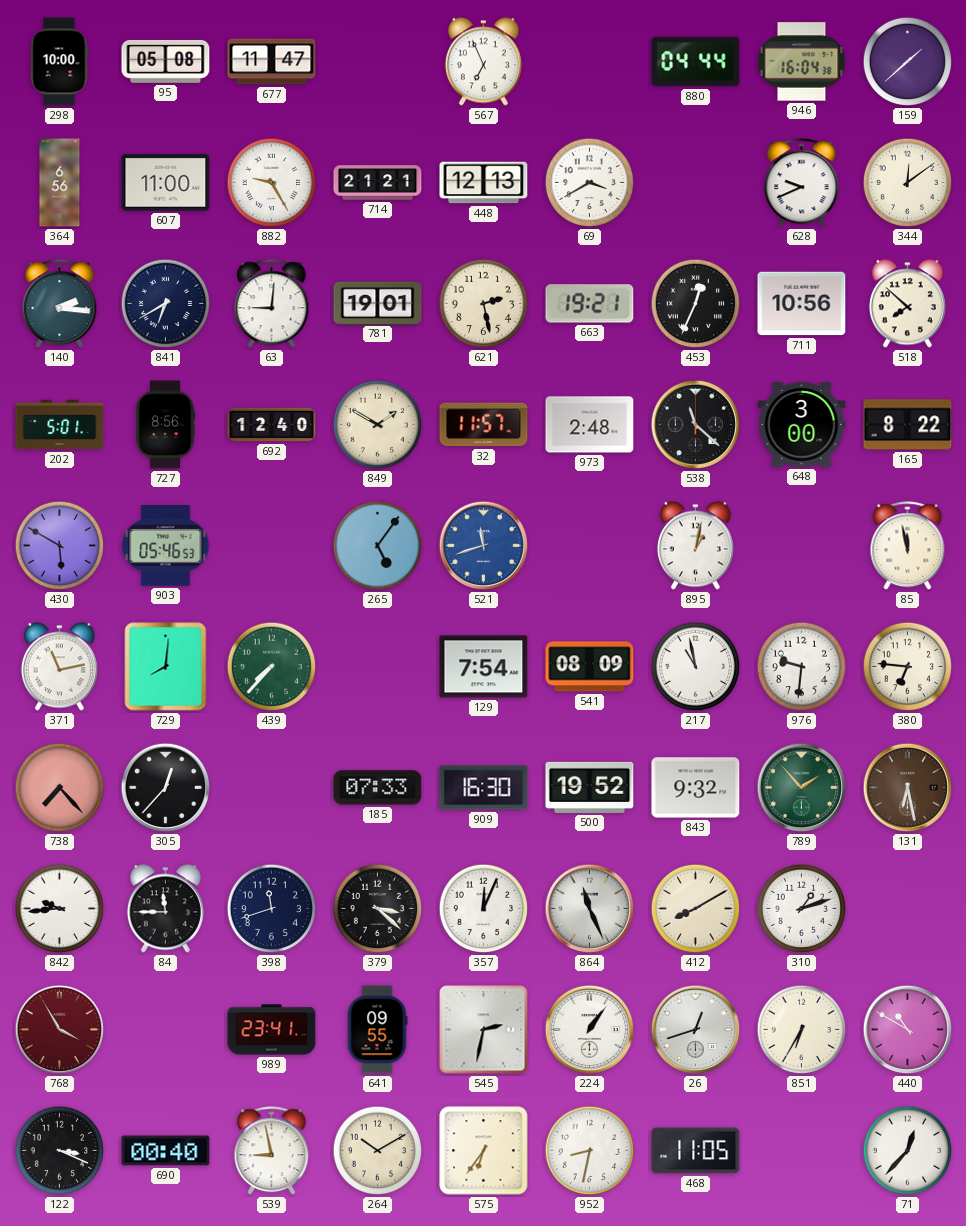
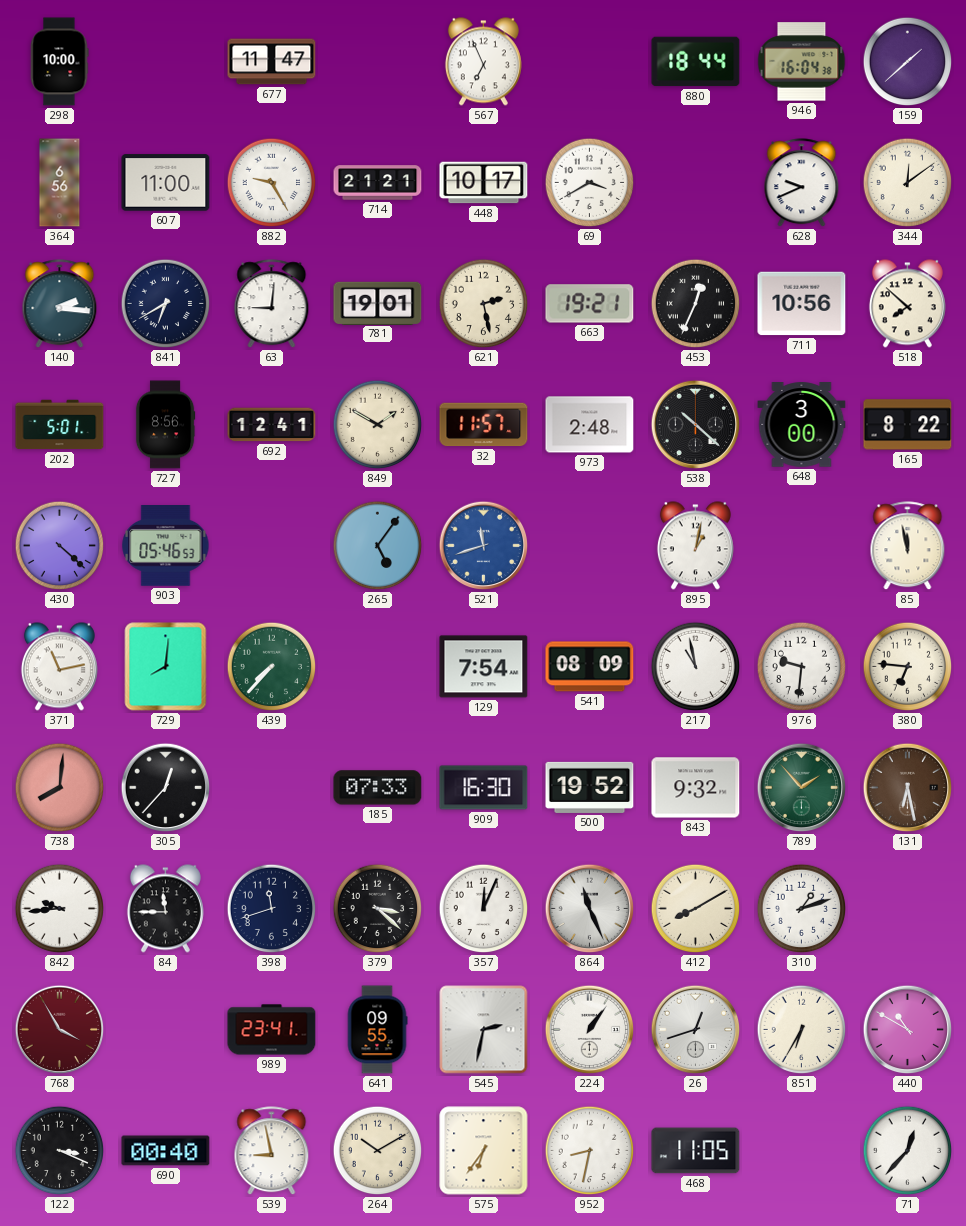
95: 05:08 -> none
880: 04:44 -> 18:44
448: 12:13 -> 10:17
692: 12:40 -> 12:41
538: 11:22 -> 10:22
430: 5:50 -> 4:22
738: 7:23 -> 8:01
